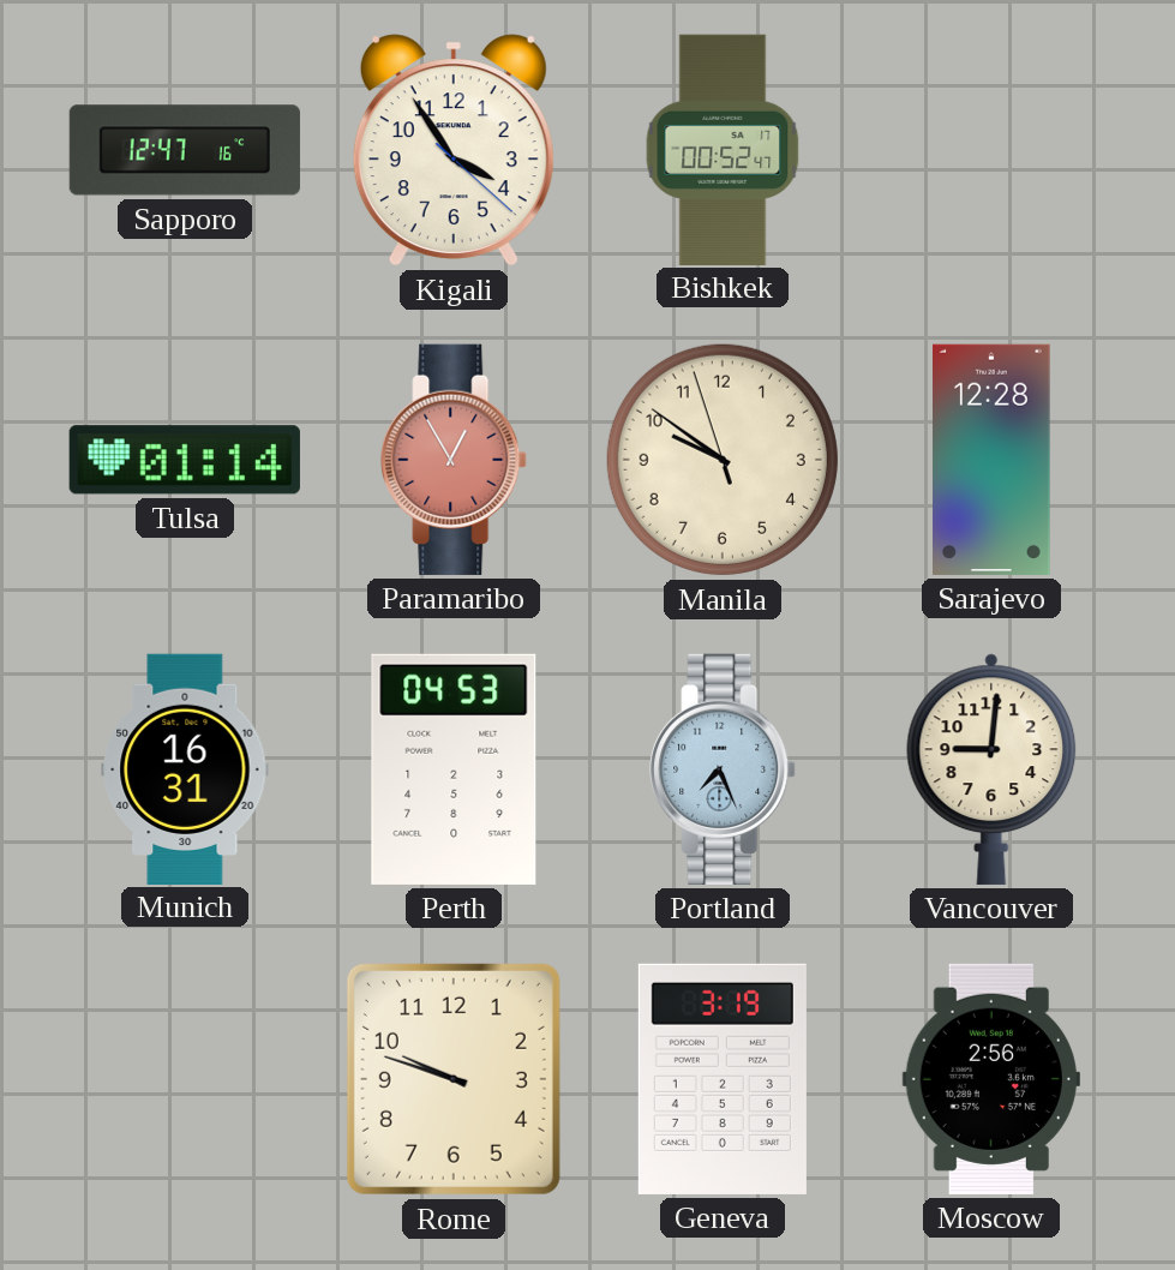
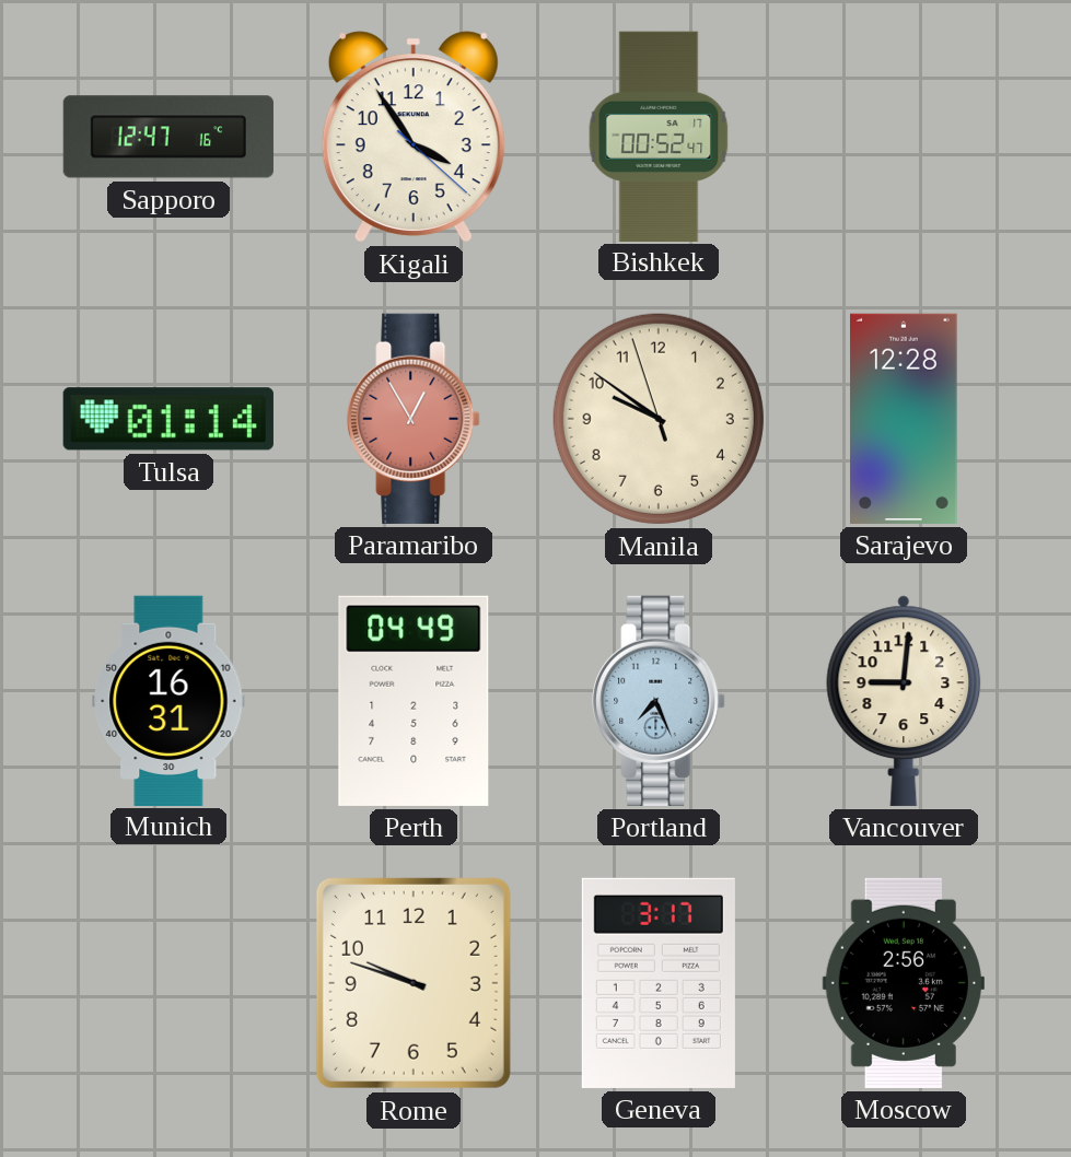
Perth: 04:53 -> 04:49
Geneva: 3:19 -> 3:17
